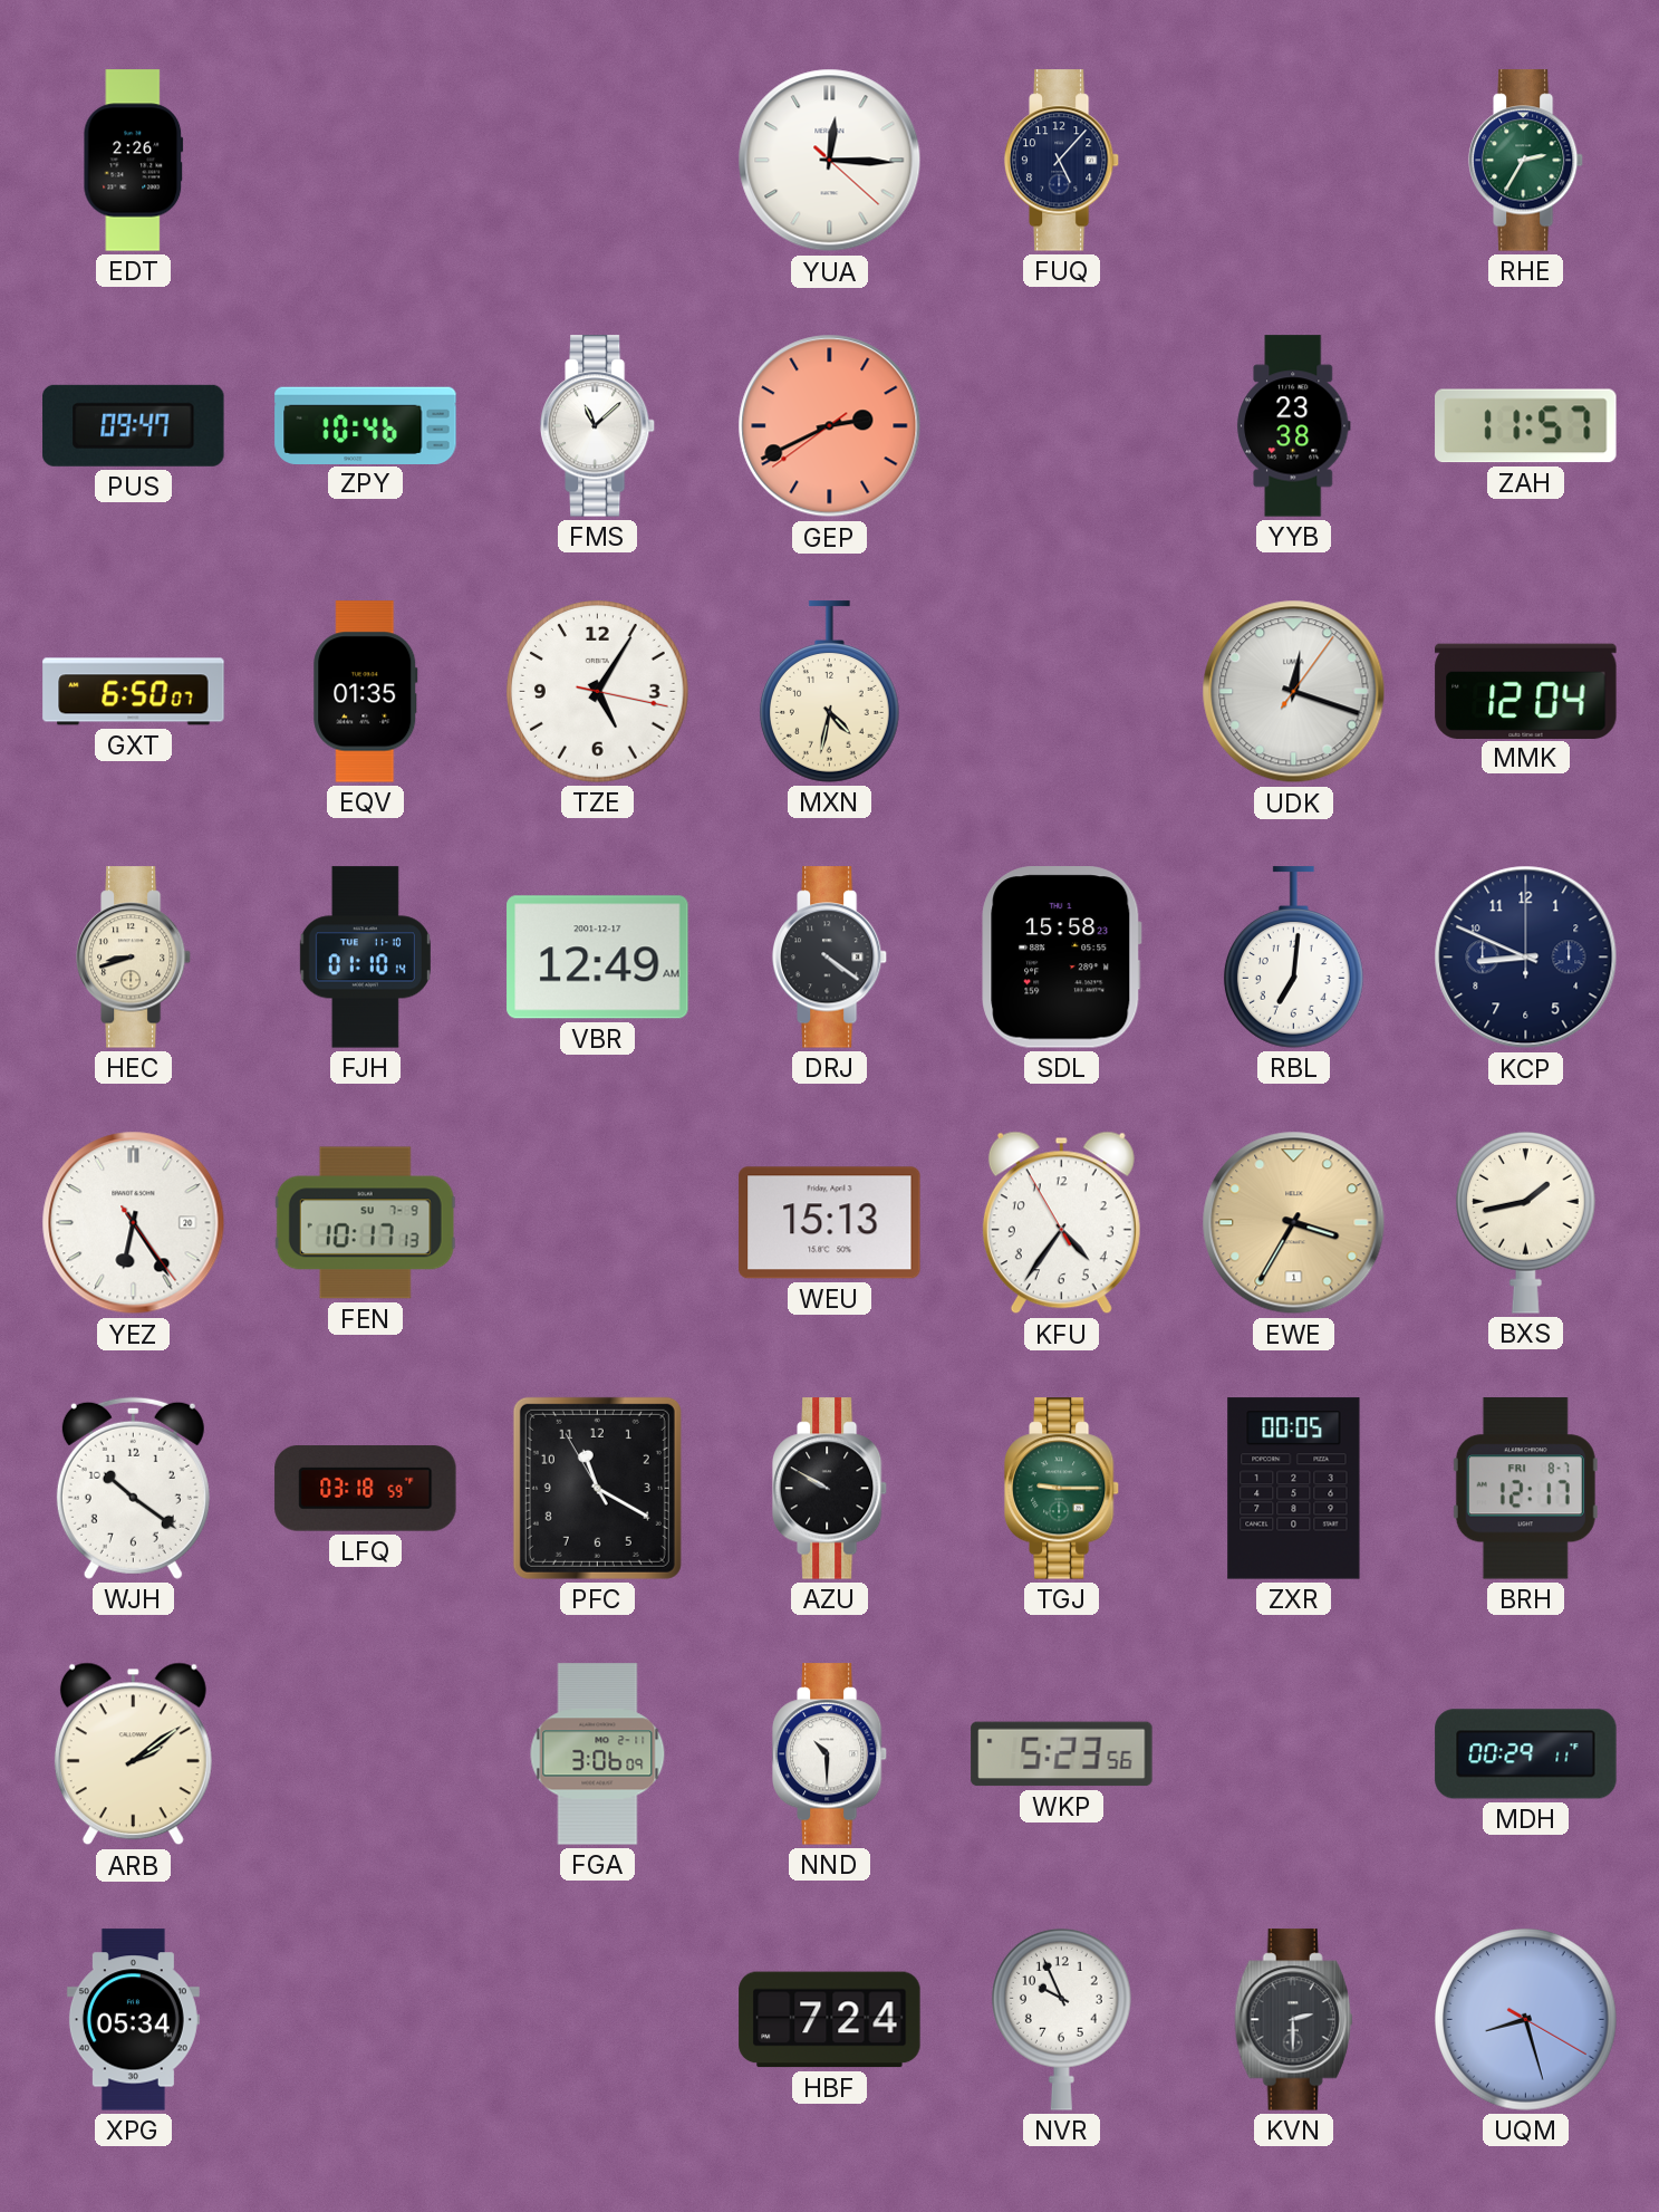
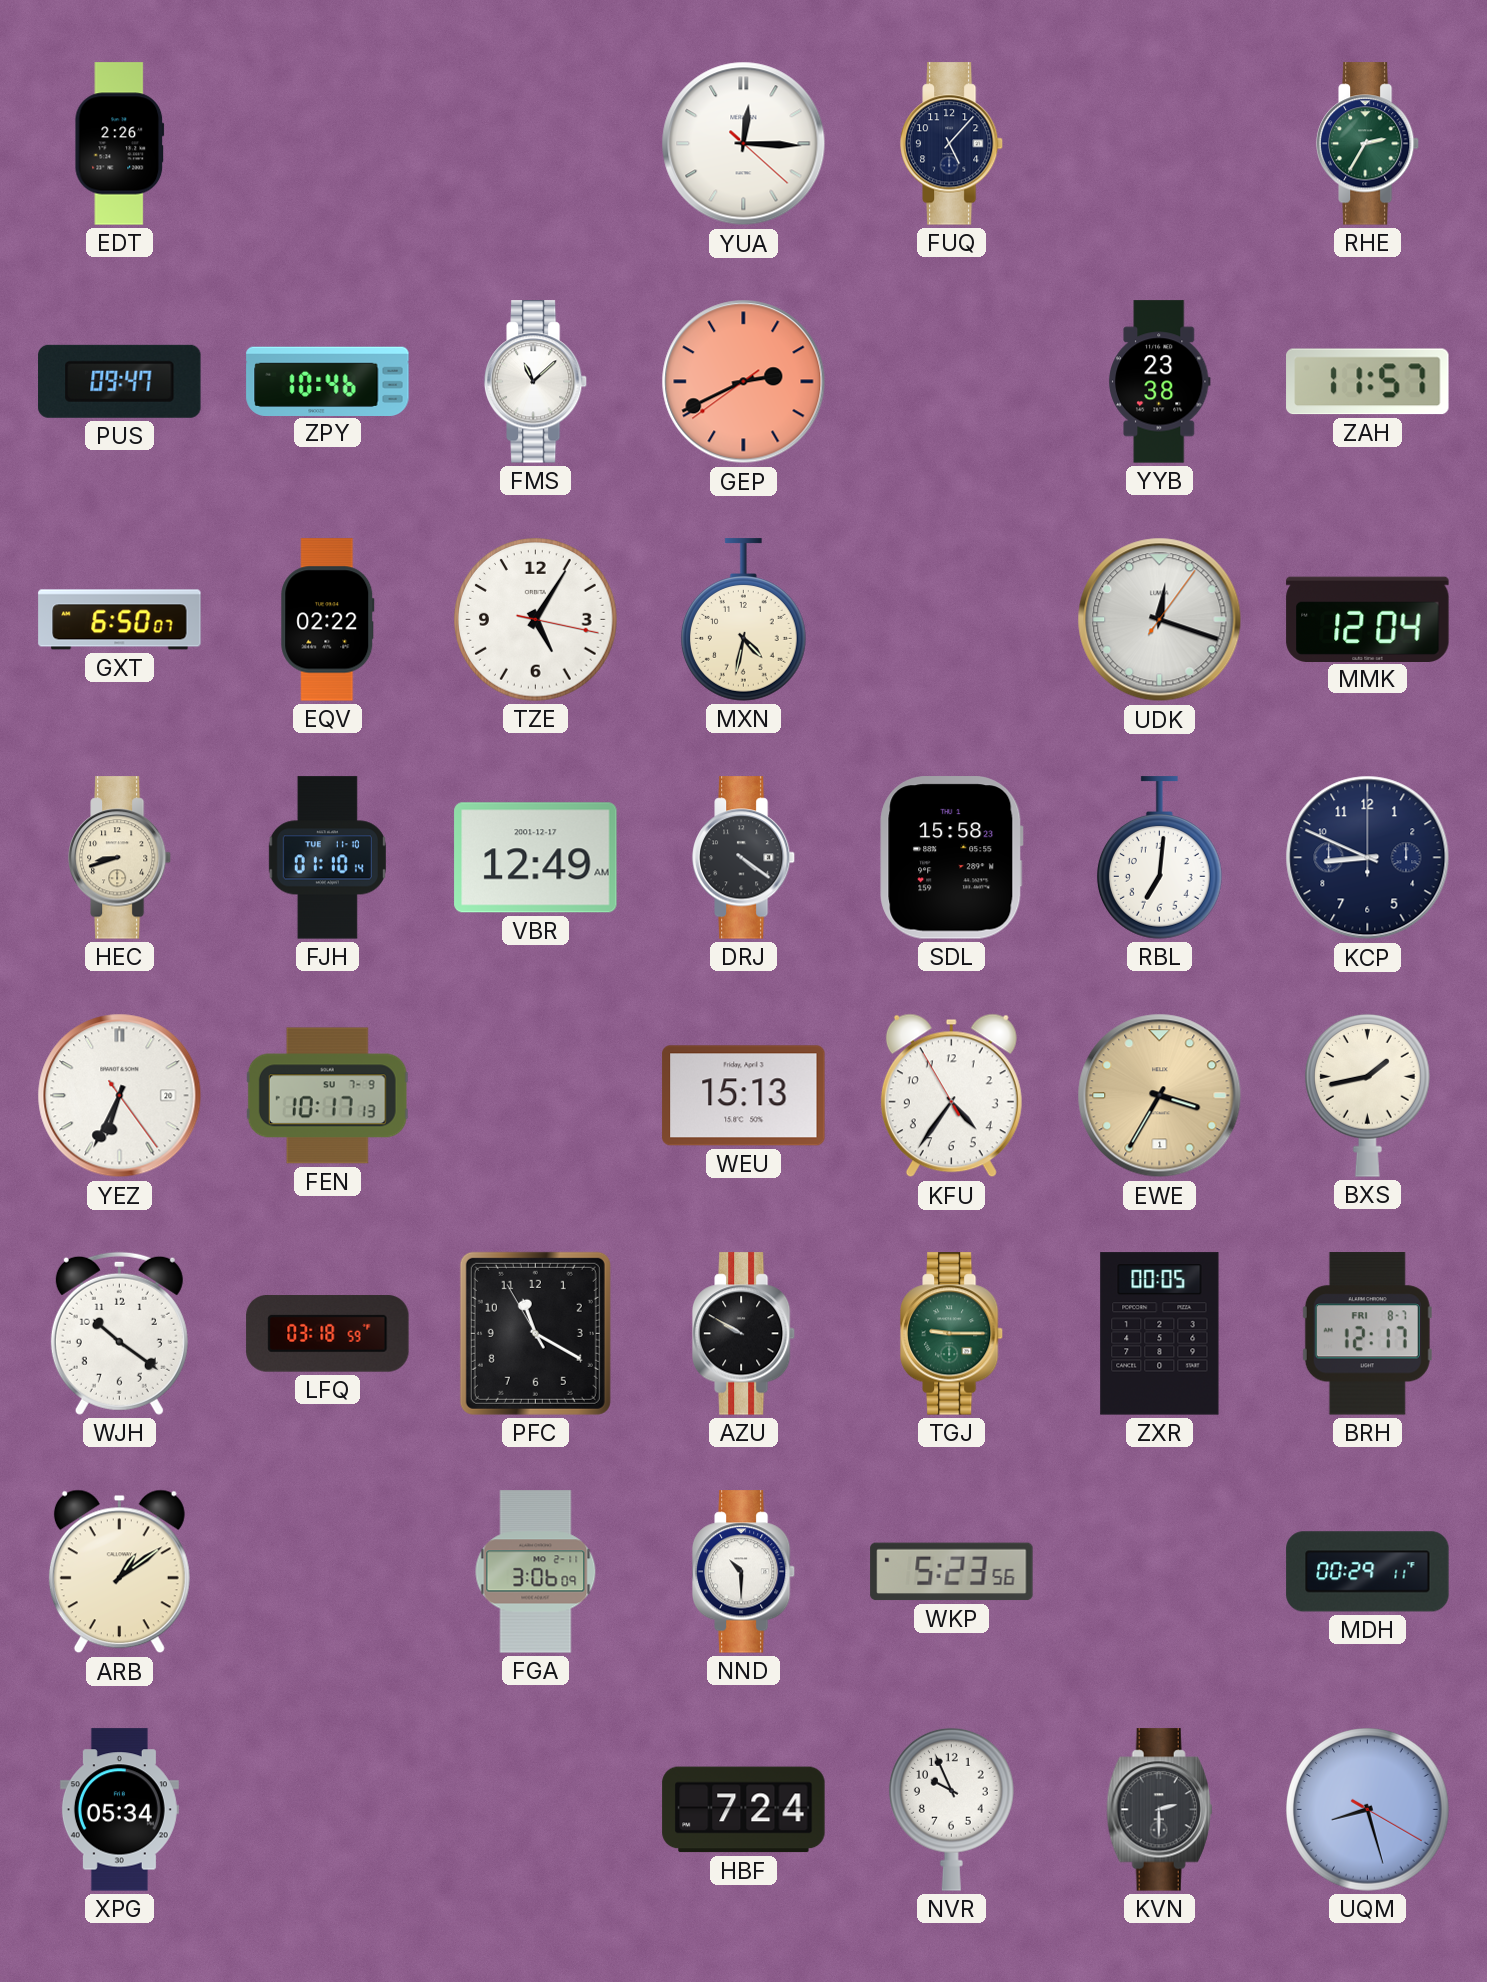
EQV: 01:35 -> 02:22
YEZ: 6:24 -> 6:34
ARB: 2:09 -> 1:09
